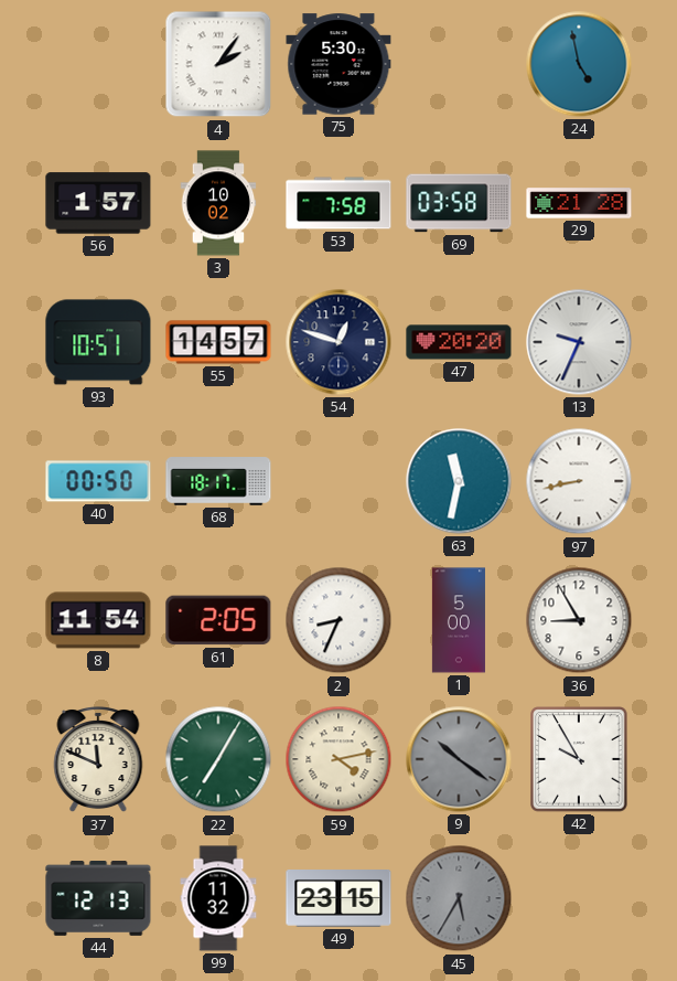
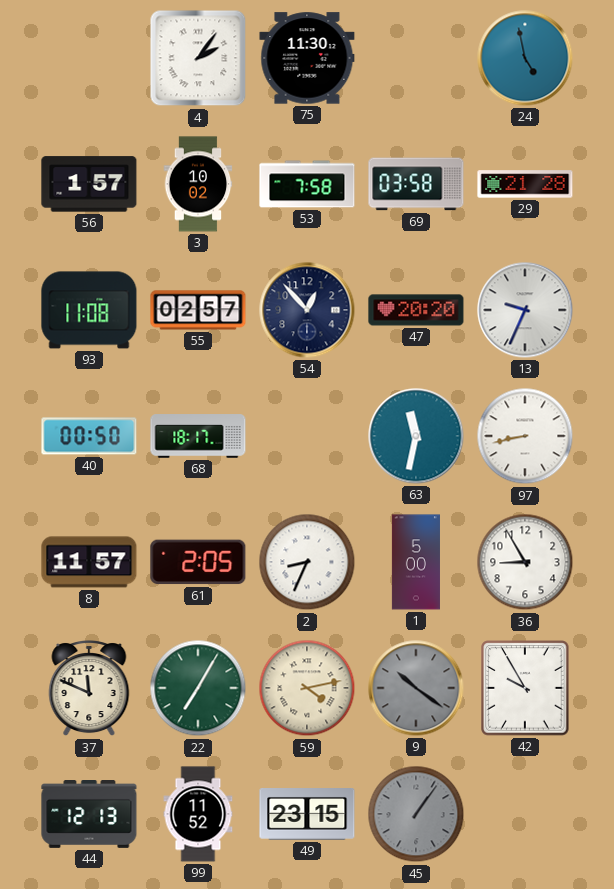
75: 5:30 -> 11:30
93: 10:51 -> 11:08
55: 14:57 -> 02:57
54: 12:48 -> 12:53
8: 11:54 -> 11:57
99: 11:32 -> 11:52
45: 5:35 -> 1:06
